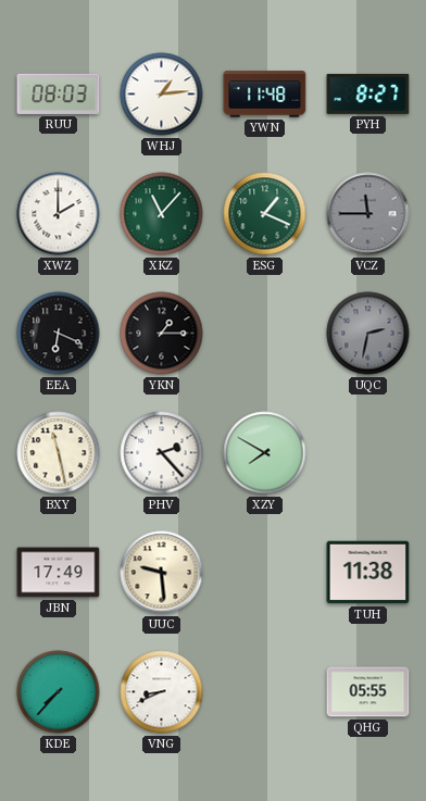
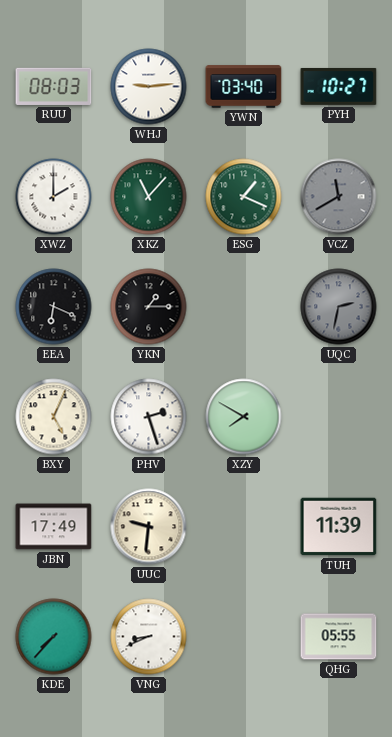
WHJ: 1:14 -> 9:14
YWN: 11:48 -> 03:40
PYH: 8:27 -> 10:27
VCZ: 11:45 -> 11:40
BXY: 11:28 -> 5:04
PHV: 2:23 -> 2:27
UUC: 9:29 -> 9:31
TUH: 11:38 -> 11:39
